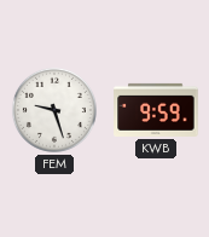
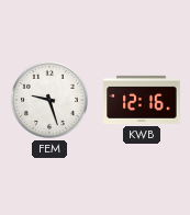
KWB: 9:59 -> 12:16
